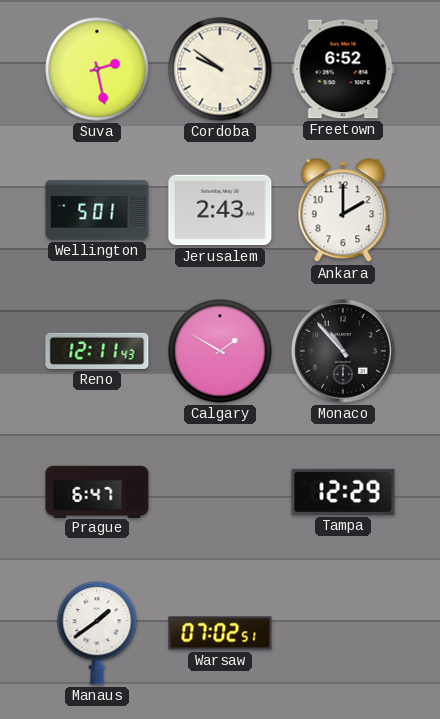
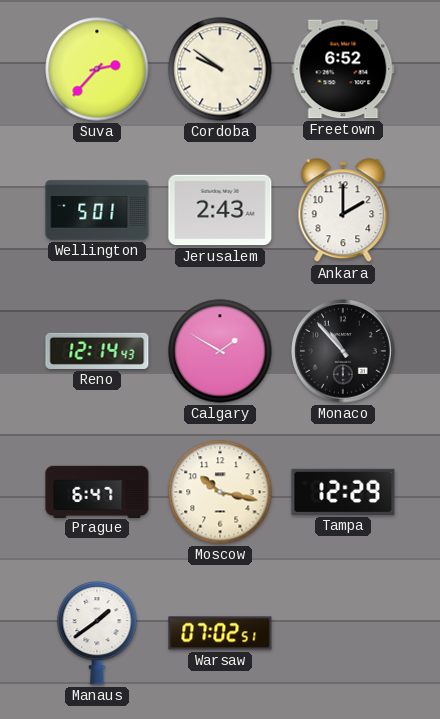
Suva: 2:28 -> 2:37
Reno: 12:11 -> 12:14
Moscow: none -> 10:17
